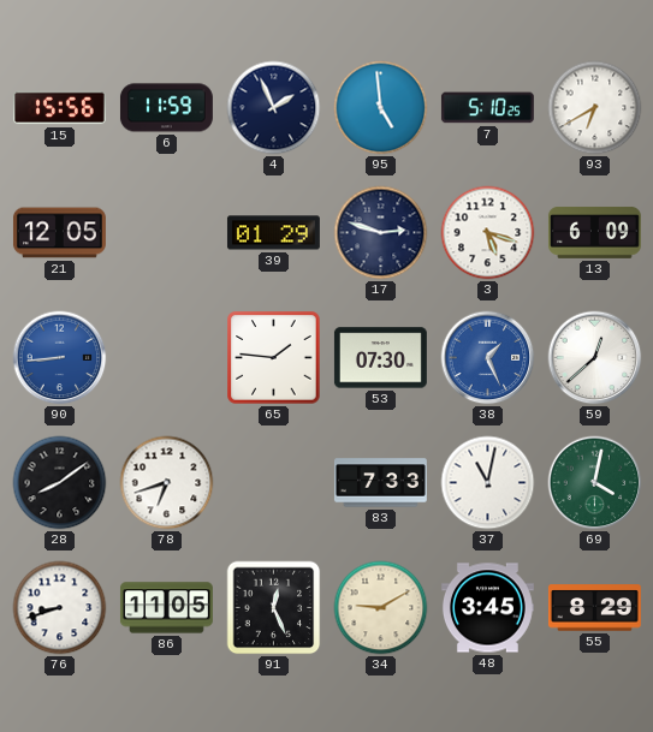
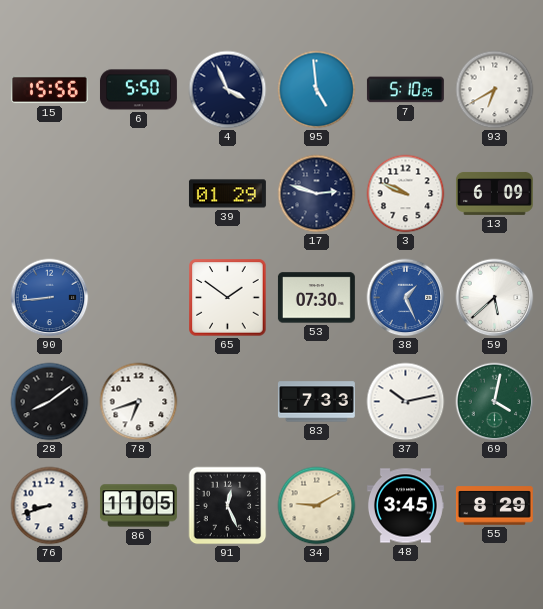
6: 11:59 -> 5:50
4: 1:56 -> 3:56
21: 12:05 -> none
3: 5:18 -> 9:49
65: 1:46 -> 1:51
59: 12:38 -> 5:38
37: 11:02 -> 10:13
